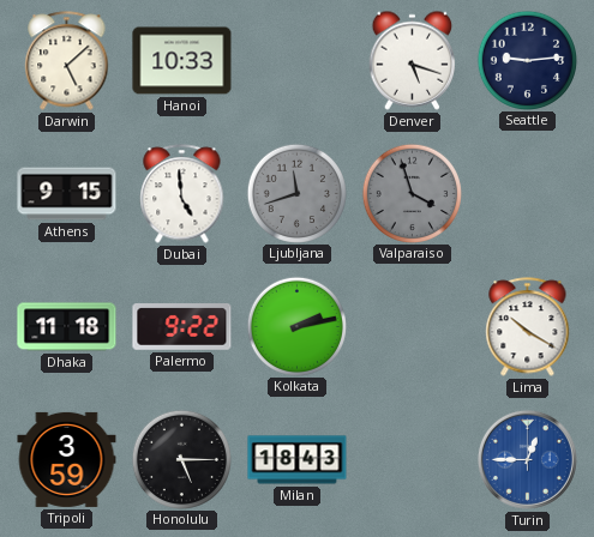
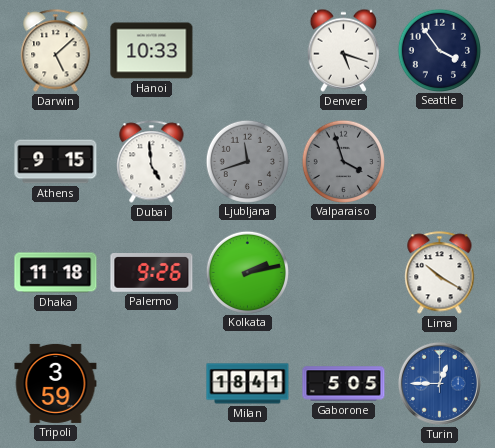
Seattle: 9:14 -> 3:54
Palermo: 9:22 -> 9:26
Honolulu: 5:15 -> none
Milan: 18:43 -> 18:41
Gaborone: none -> 5:05
